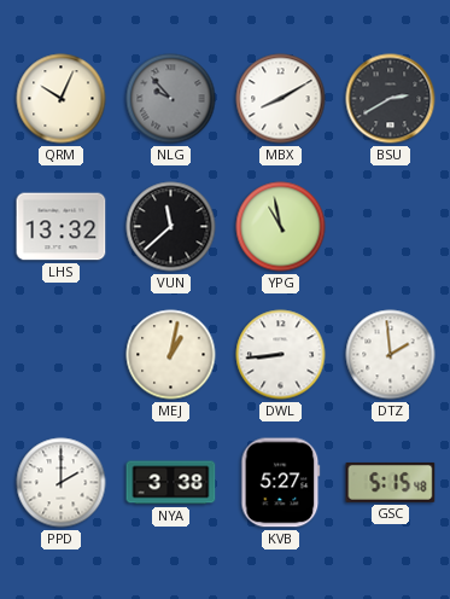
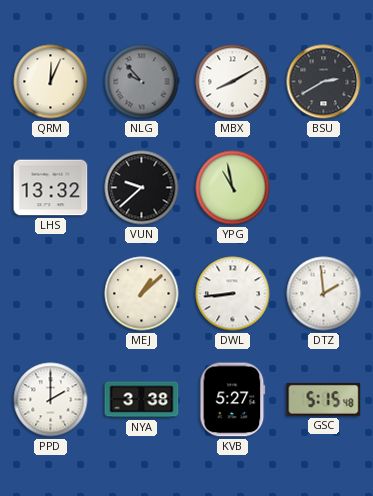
QRM: 10:04 -> 12:04
VUN: 11:38 -> 9:38
MEJ: 1:02 -> 1:08
